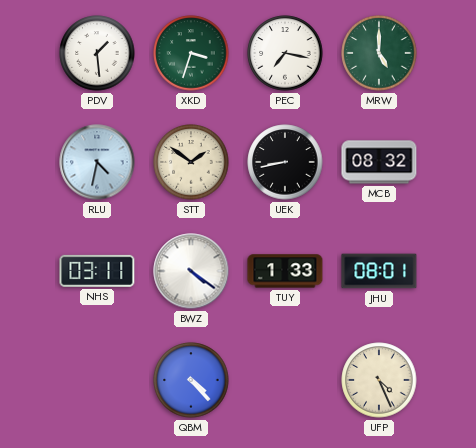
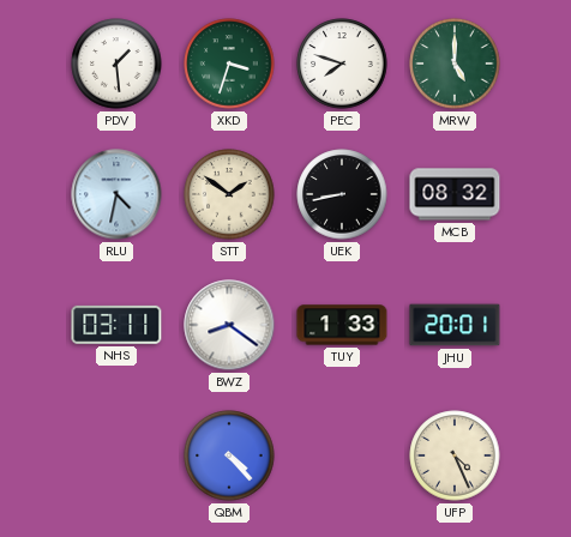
PEC: 7:17 -> 7:48
BWZ: 4:21 -> 8:21
JHU: 08:01 -> 20:01
